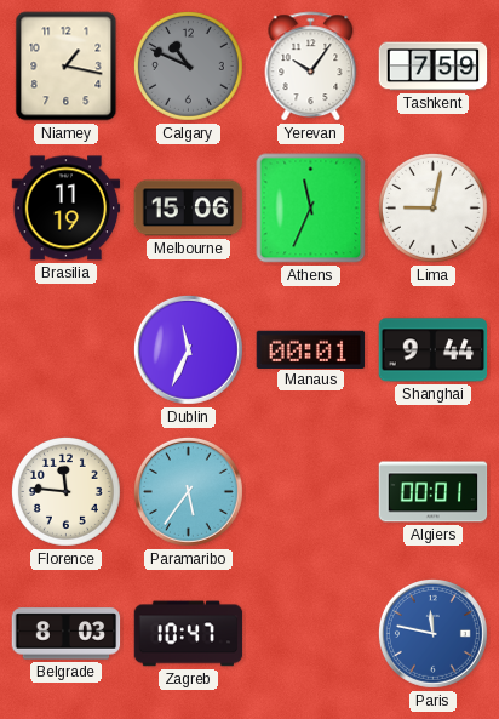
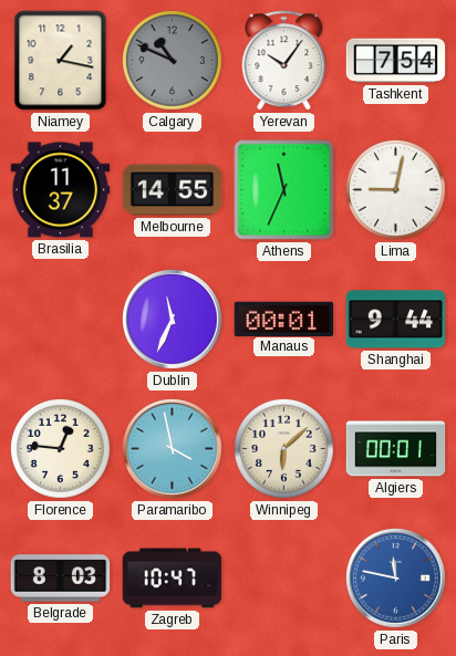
Tashkent: 7:59 -> 7:54
Brasilia: 11:19 -> 11:37
Melbourne: 15:06 -> 14:55
Florence: 11:46 -> 12:46
Paramaribo: 5:36 -> 3:58
Winnipeg: none -> 6:08
